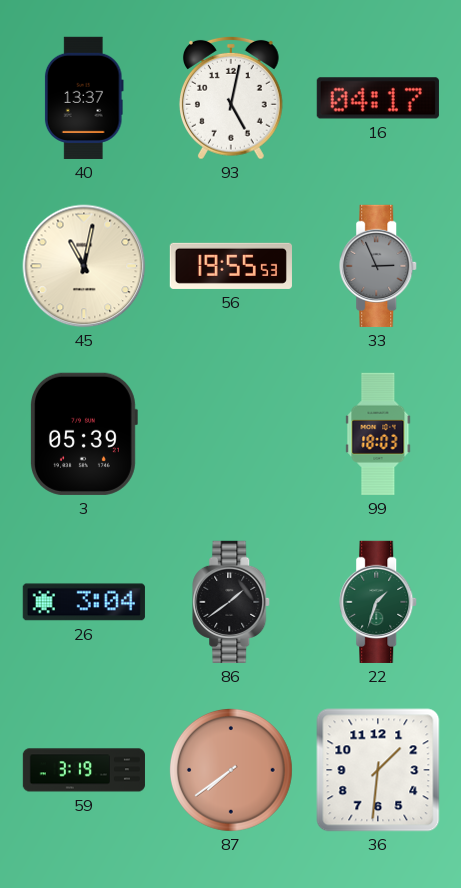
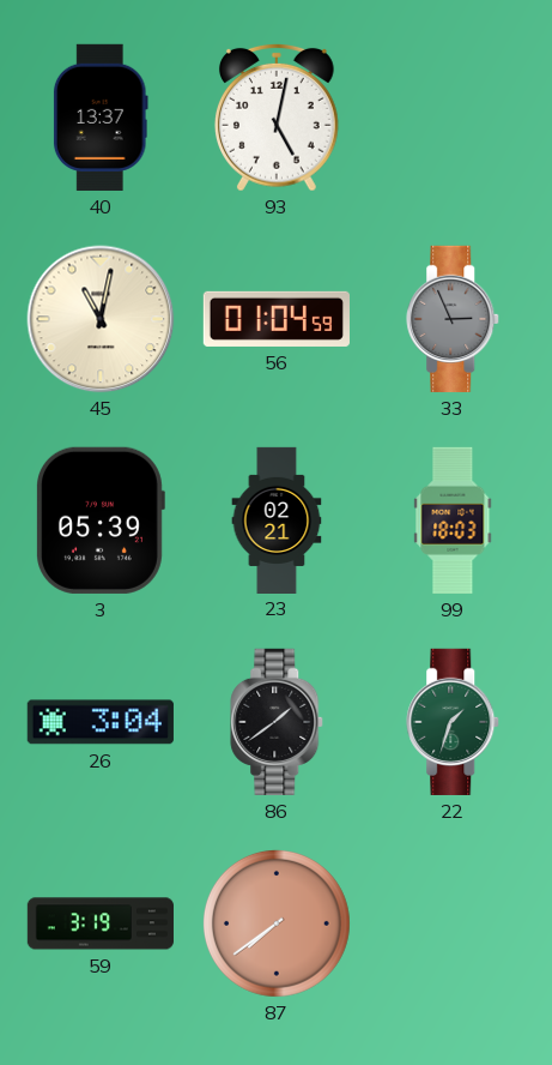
16: 04:17 -> none
56: 19:55 -> 01:04
23: none -> 02:21
36: 1:31 -> none
